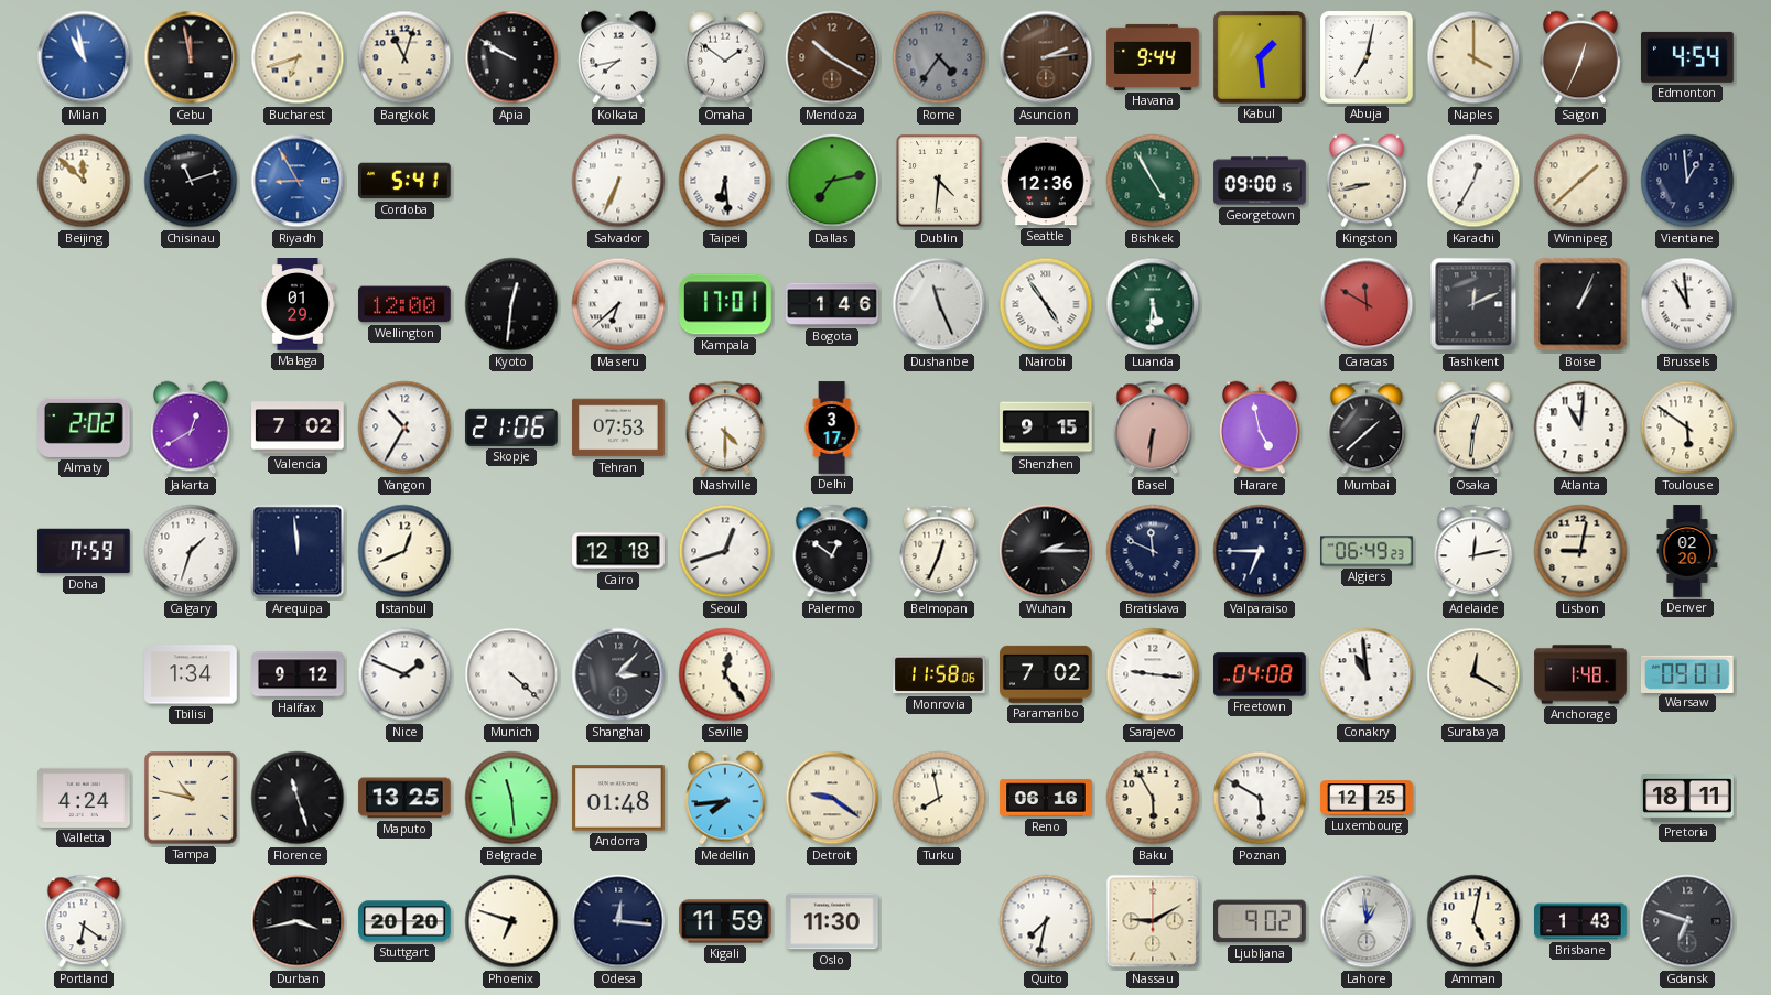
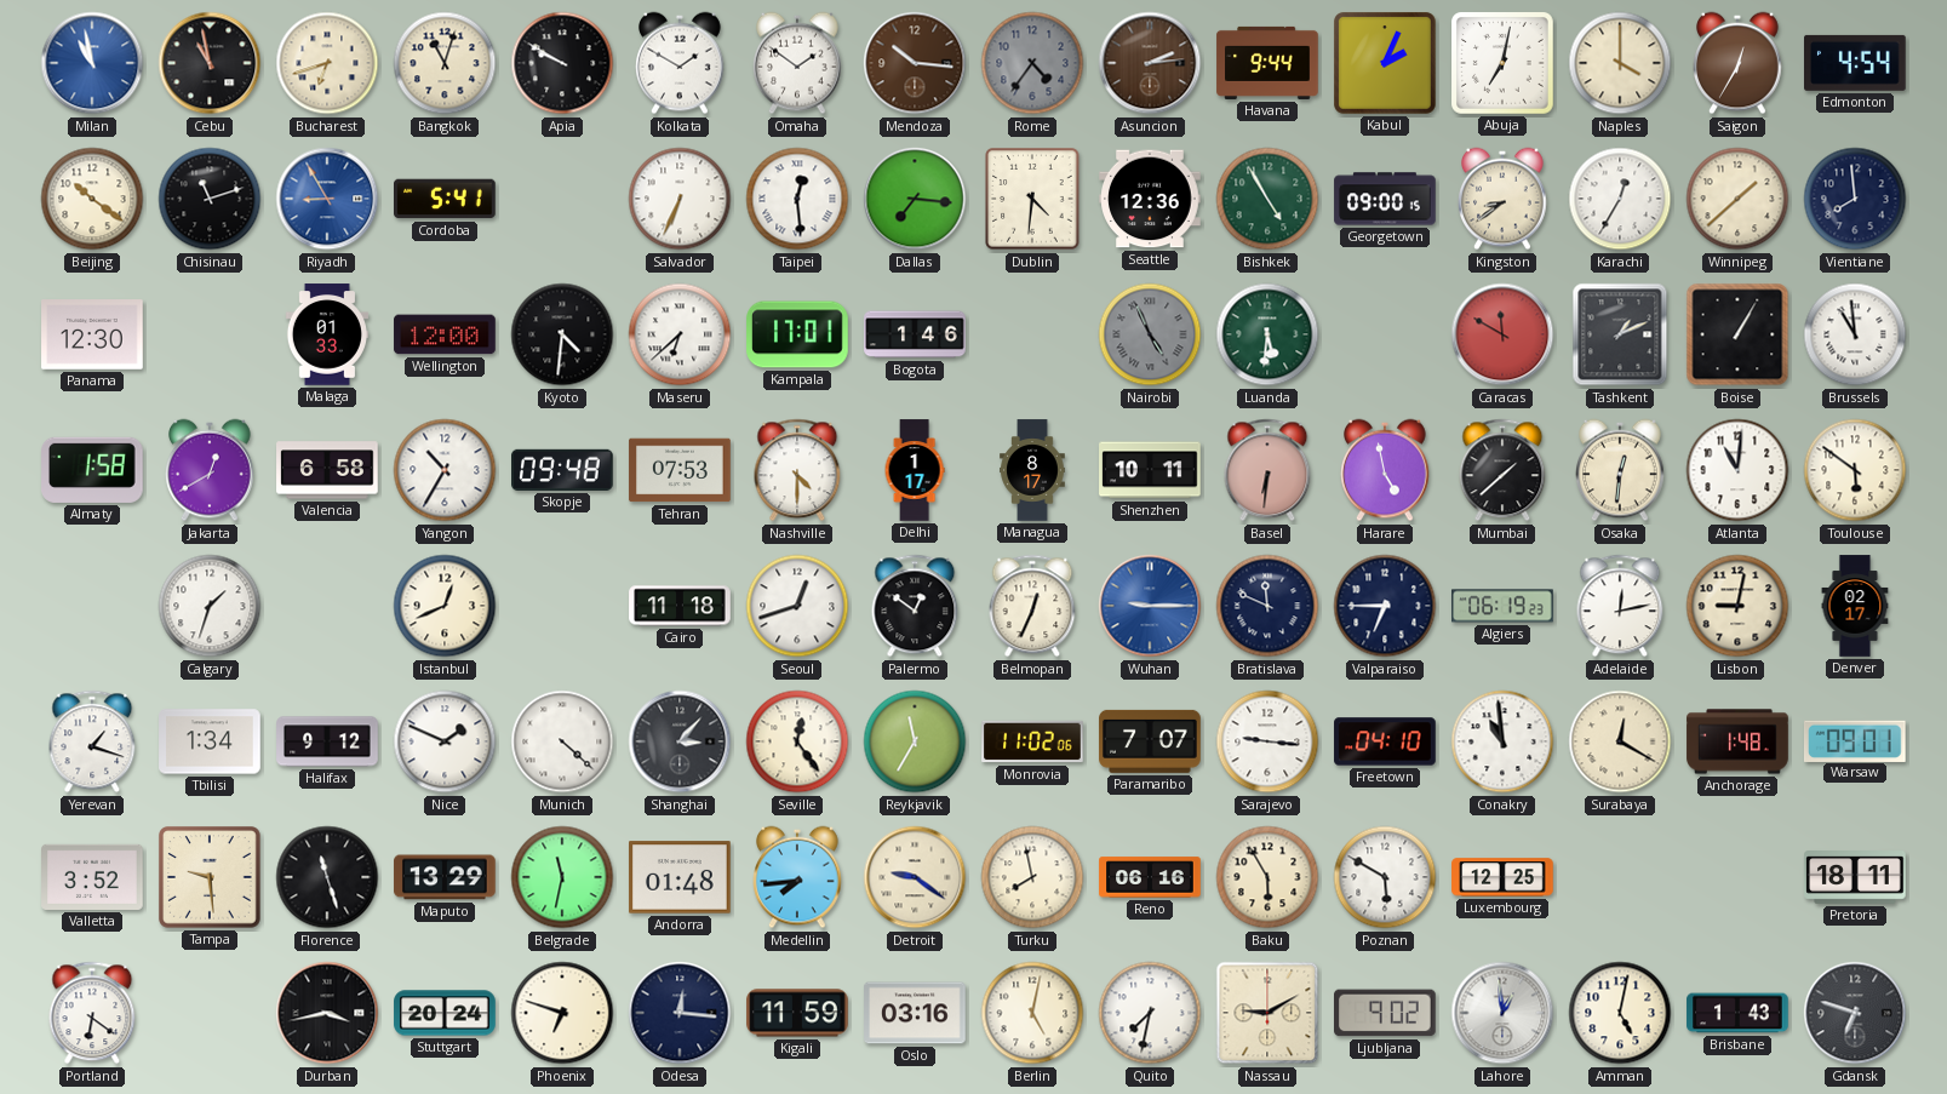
Cebu: 11:58 -> 10:58
Kolkata: 7:43 -> 1:50
Mendoza: 10:20 -> 10:16
Kabul: 1:29 -> 2:04
Saigon: 12:34 -> 12:35
Beijing: 11:52 -> 10:21
Taipei: 6:29 -> 12:29
Dallas: 7:13 -> 7:16
Kingston: 8:43 -> 8:39
Vientiane: 12:59 -> 7:59
Panama: none -> 12:30
Malaga: 01:29 -> 01:33
Kyoto: 12:31 -> 4:31
Dushanbe: 11:26 -> none
Nairobi: 4:54 -> 4:56
Nairobi dial: white -> grey
Tashkent: 12:11 -> 1:11
Boise: 1:04 -> 1:05
Almaty: 2:02 -> 1:58
Valencia: 7:02 -> 6:58
Skopje: 21:06 -> 09:48
Delhi: 3:17 -> 1:17
Managua: none -> 8:17
Shenzhen: 9:15 -> 10:11
Doha: 7:59 -> none
Arequipa: 11:59 -> none
Cairo: 12:18 -> 11:18
Wuhan: 2:15 -> 9:15
Wuhan dial: black -> blue
Algiers: 06:49 -> 06:19
Denver: 02:20 -> 02:17
Yerevan: none -> 1:18
Reykjavik: none -> 11:35
Monrovia: 11:58 -> 11:02
Paramaribo: 7:02 -> 7:07
Freetown: 04:08 -> 04:10
Valletta: 4:24 -> 3:52
Tampa: 10:47 -> 9:29
Maputo: 13:25 -> 13:29
Belgrade: 11:29 -> 11:32
Stuttgart: 20:20 -> 20:24
Oslo: 11:30 -> 03:16
Berlin: none -> 5:02
